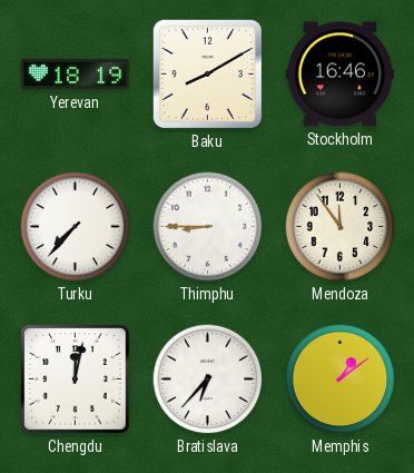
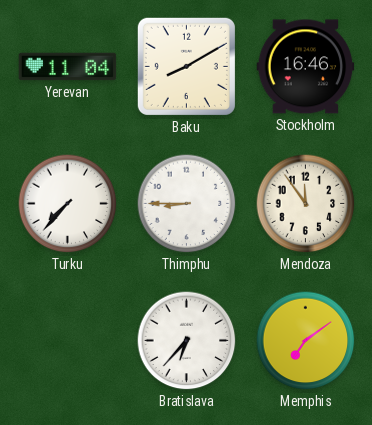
Yerevan: 18:19 -> 11:04
Chengdu: 12:02 -> none
Memphis: 1:09 -> 7:09
